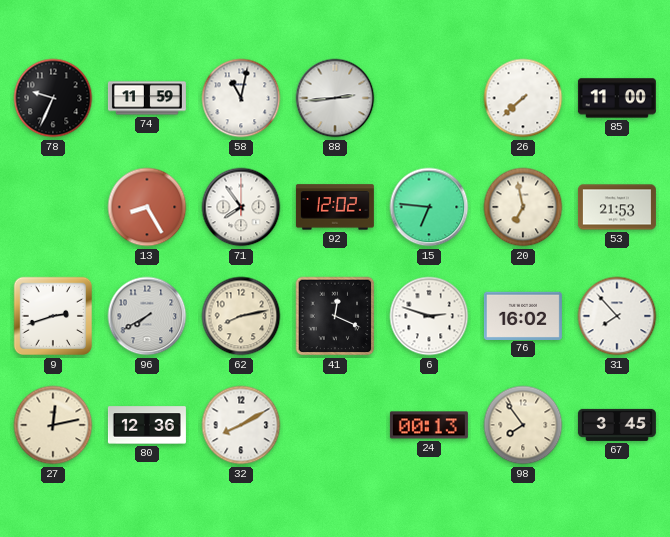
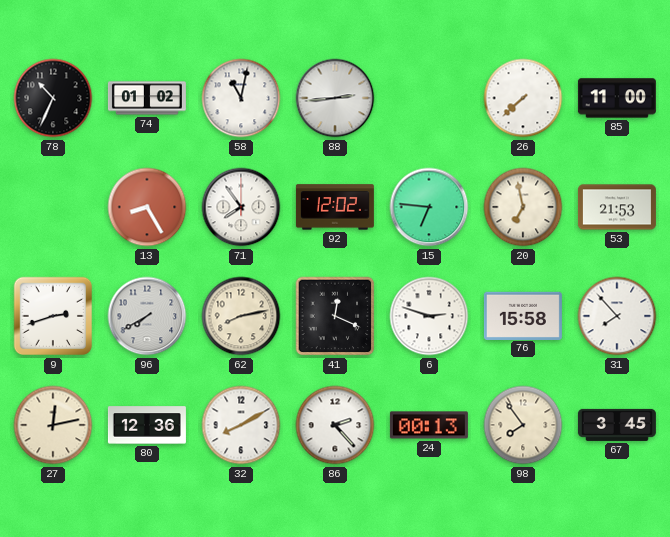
78: 9:34 -> 10:34
74: 11:59 -> 01:02
76: 16:02 -> 15:58
86: none -> 2:23
